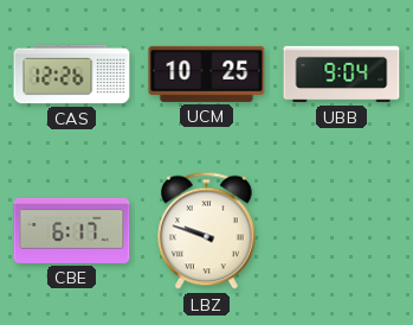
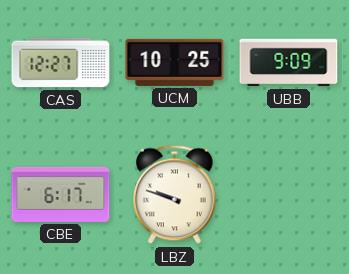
CAS: 12:26 -> 12:27
UBB: 9:04 -> 9:09
